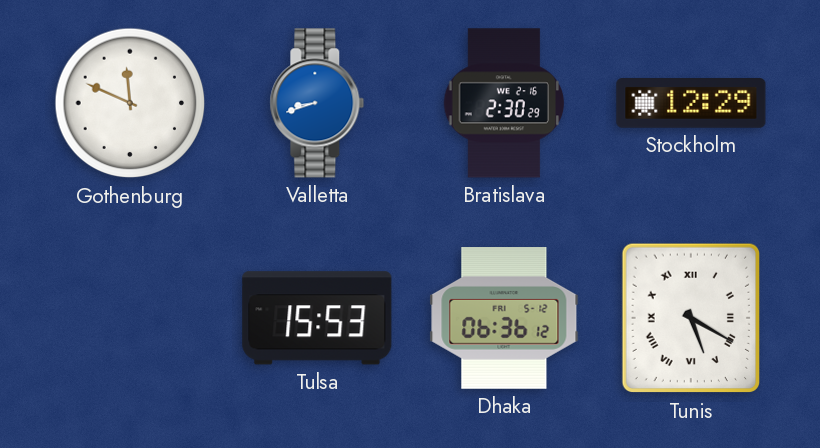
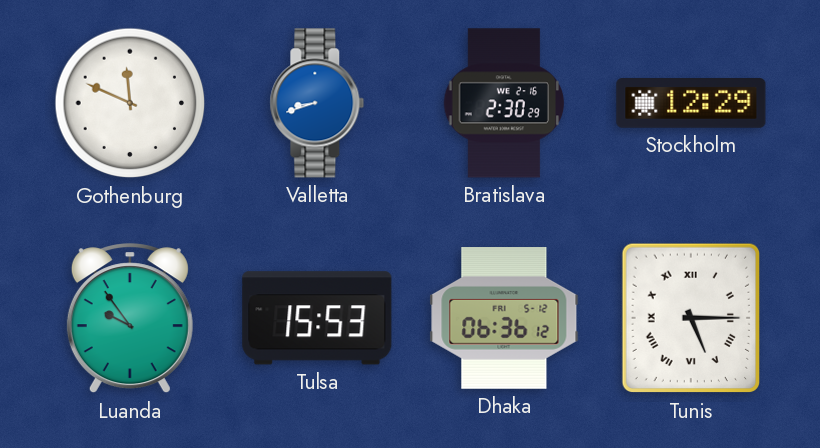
Luanda: none -> 9:54
Tunis: 5:20 -> 5:15
